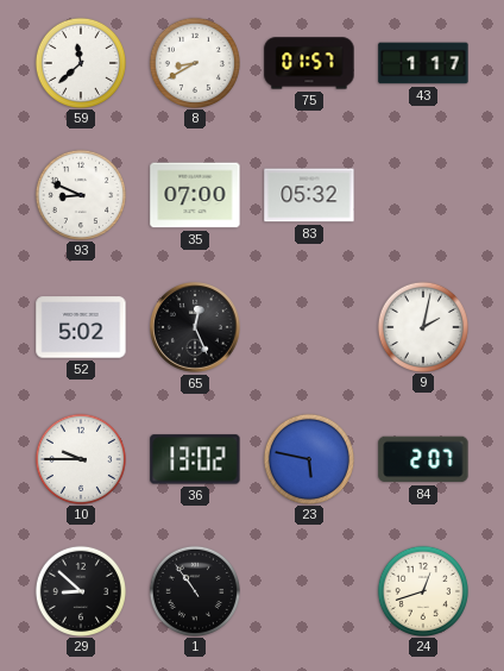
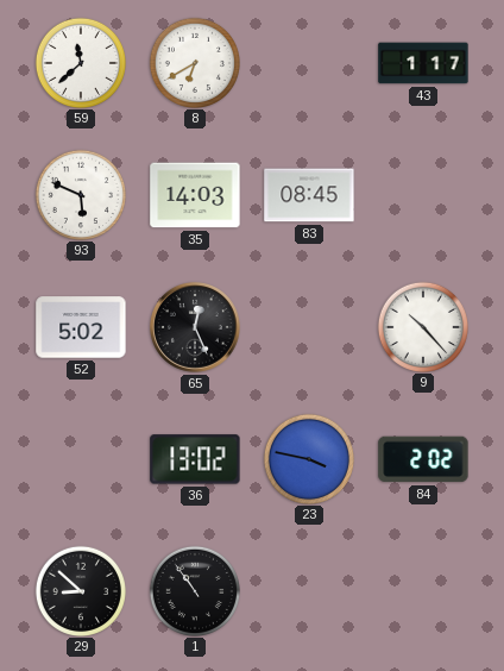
8: 8:40 -> 6:40
75: 01:57 -> none
93: 8:49 -> 5:49
35: 07:00 -> 14:03
83: 05:32 -> 08:45
9: 2:02 -> 10:23
10: 9:45 -> none
23: 5:47 -> 3:47
84: 2:07 -> 2:02
24: 12:42 -> none
